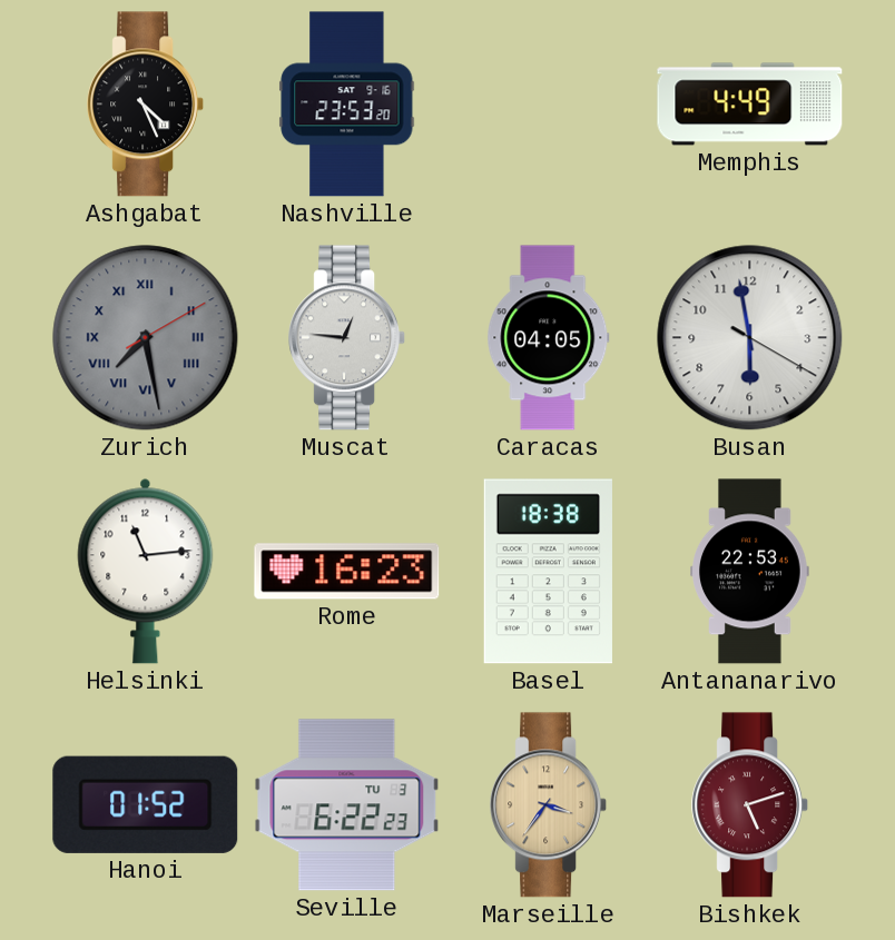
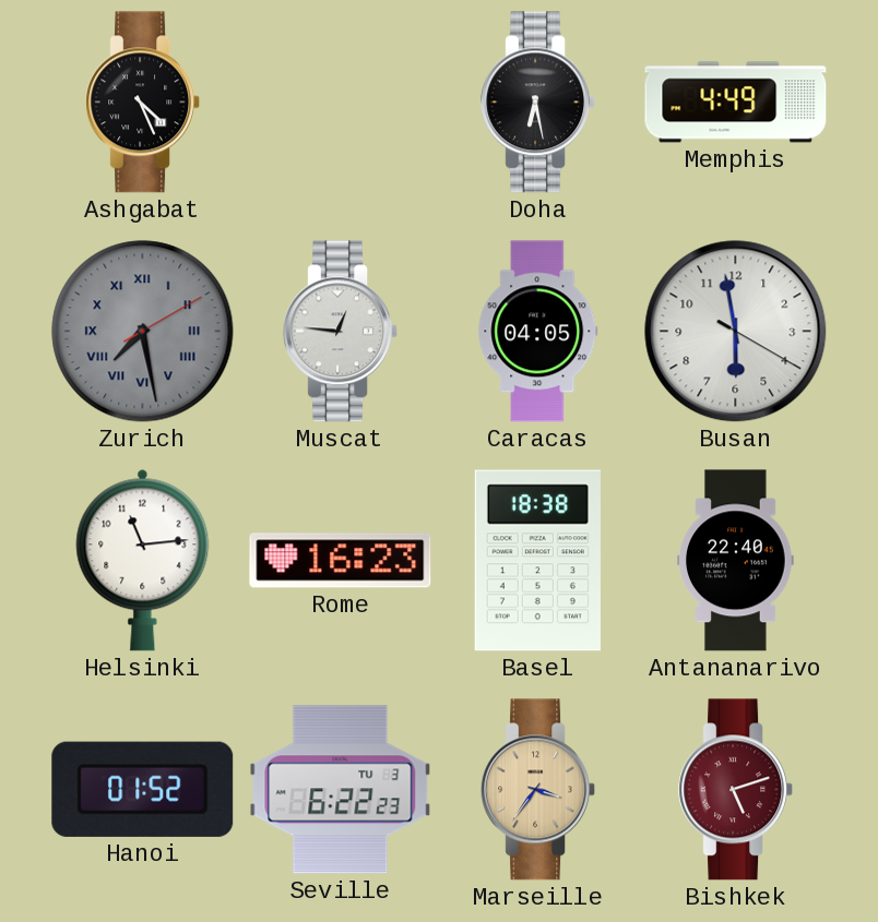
Nashville: 23:53 -> none
Doha: none -> 6:28
Antananarivo: 22:53 -> 22:40
